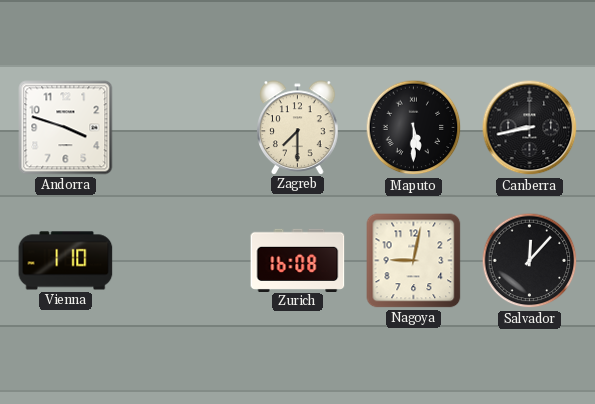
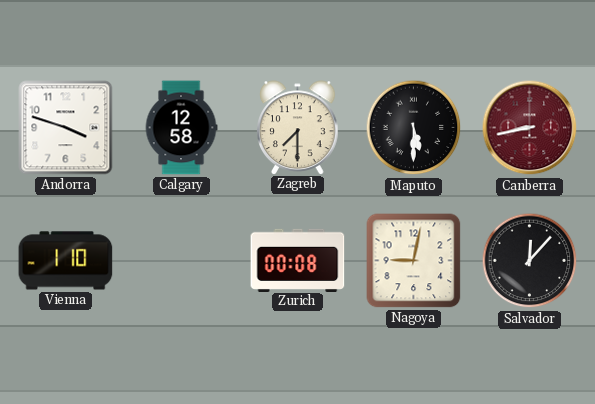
Calgary: none -> 12:58
Canberra dial: black -> burgundy
Zurich: 16:08 -> 00:08
